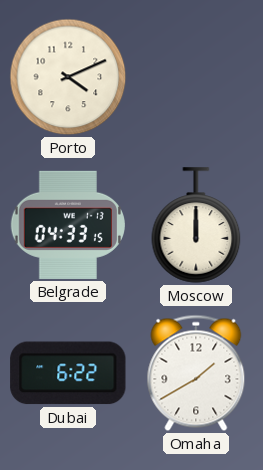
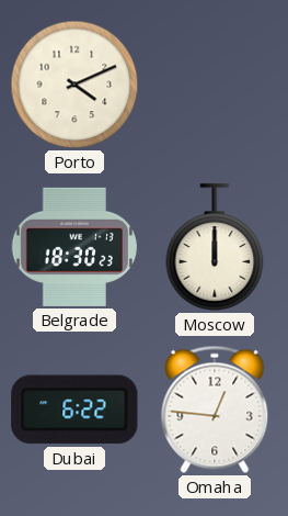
Belgrade: 04:33 -> 18:30
Omaha: 1:40 -> 12:46
